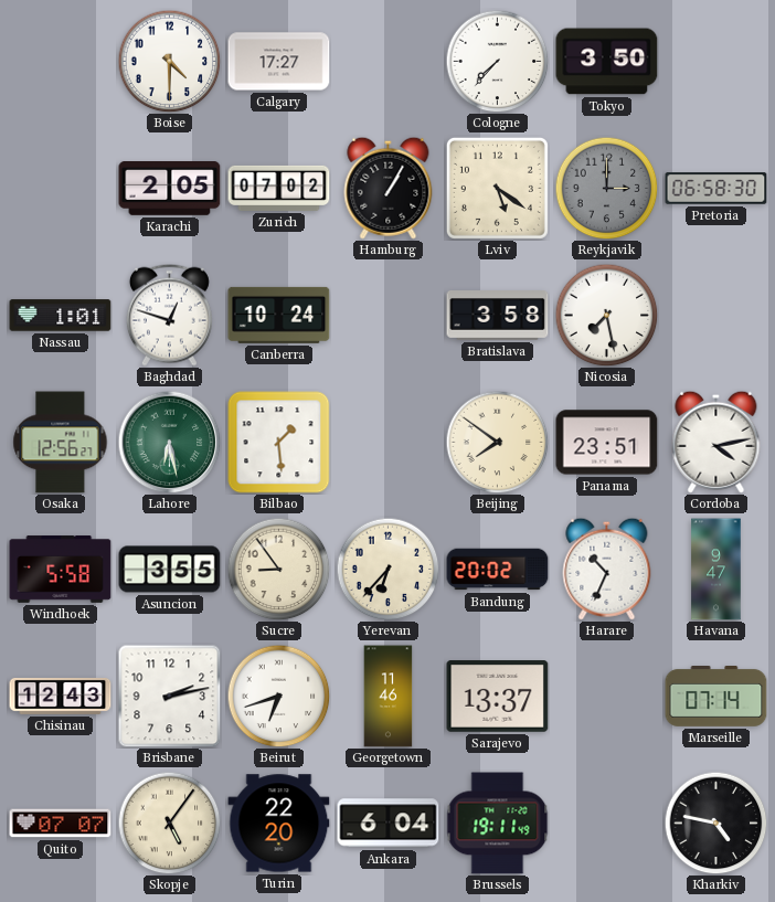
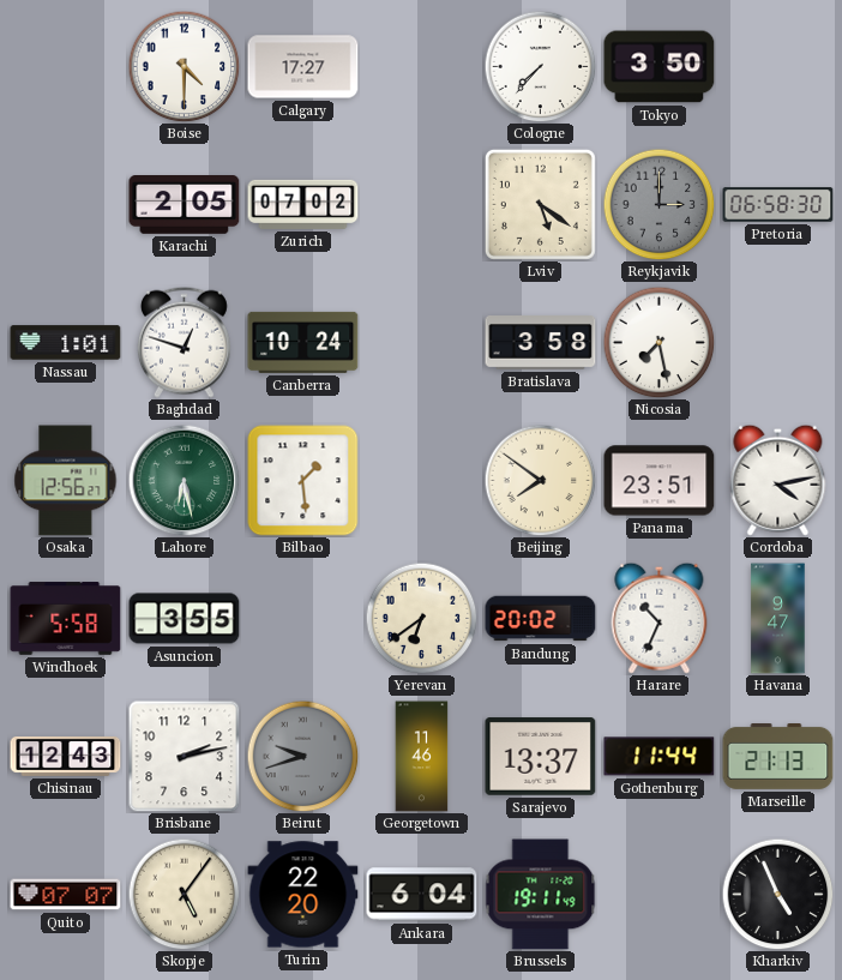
Hamburg: 1:05 -> none
Sucre: 8:54 -> none
Yerevan: 6:37 -> 6:39
Beirut: 6:42 -> 9:42
Beirut dial: white -> grey
Gothenburg: none -> 11:44
Marseille: 07:14 -> 21:13
Kharkiv: 4:47 -> 4:56
